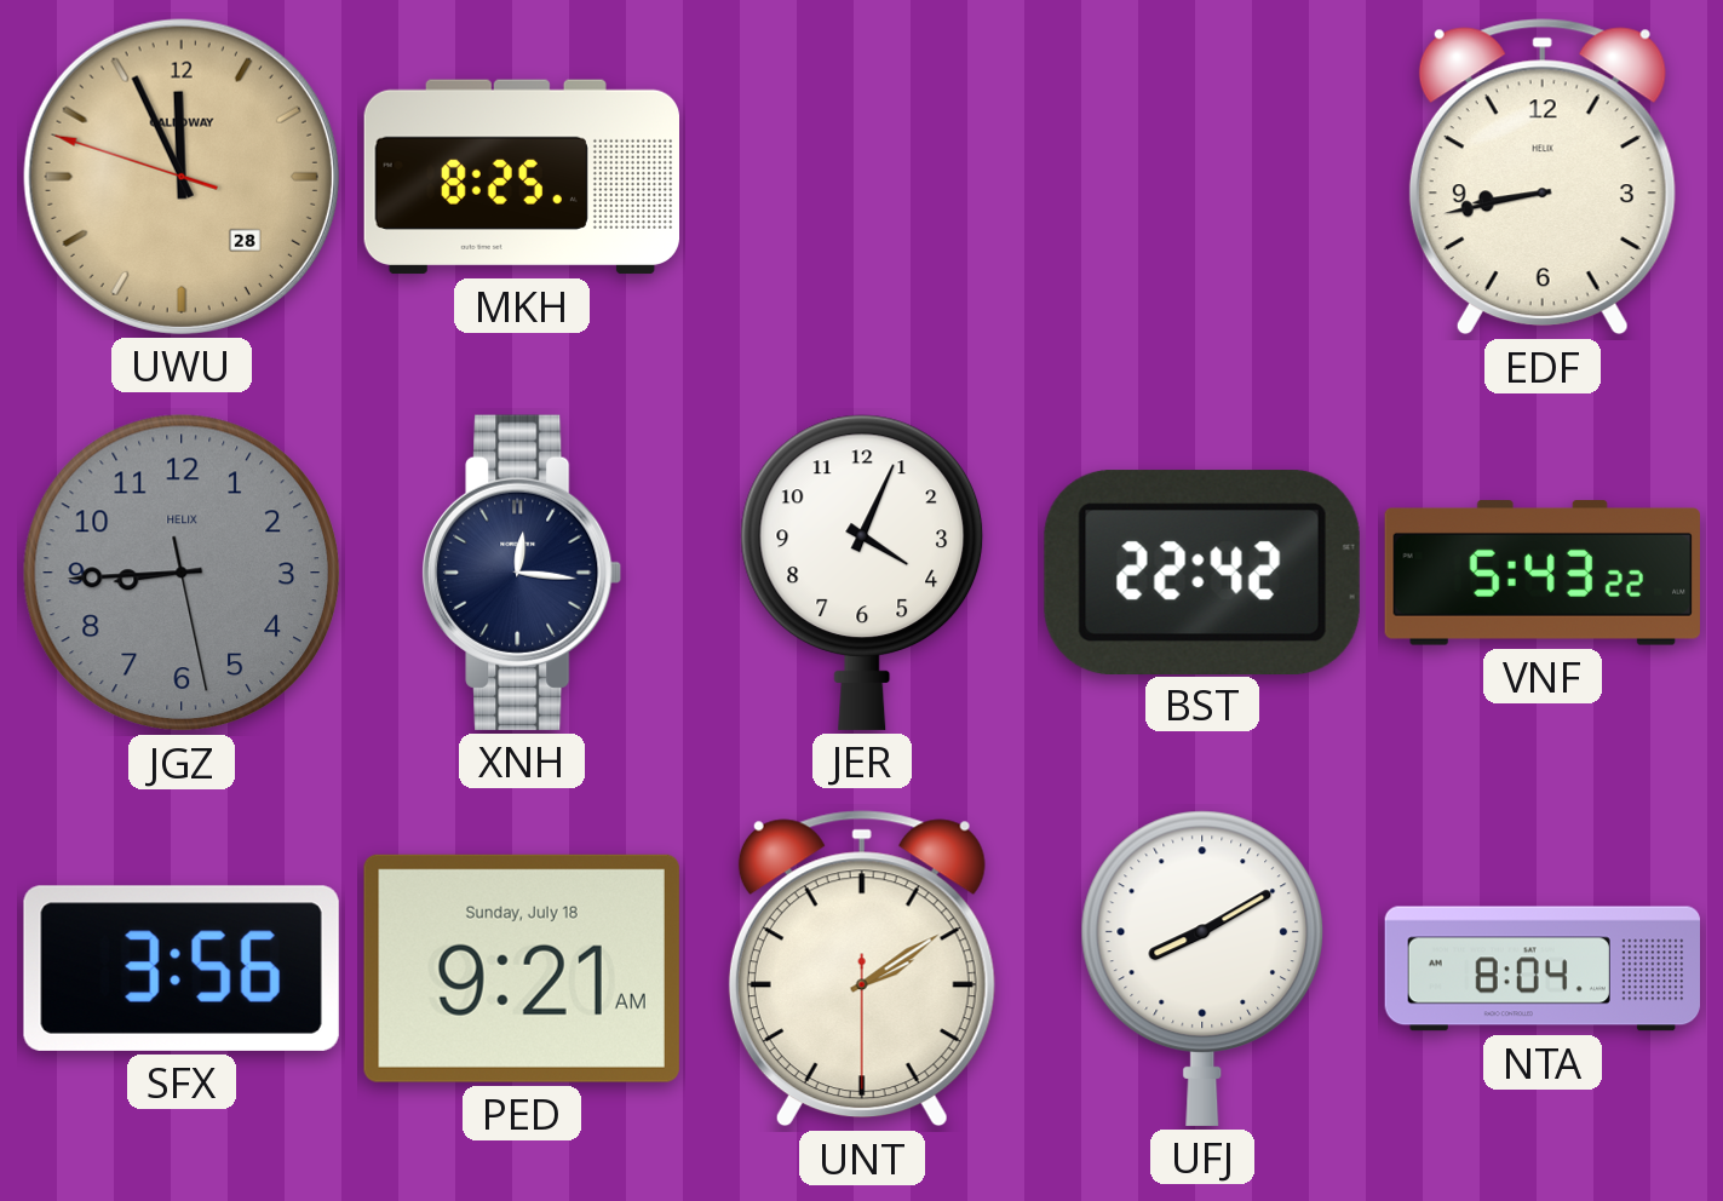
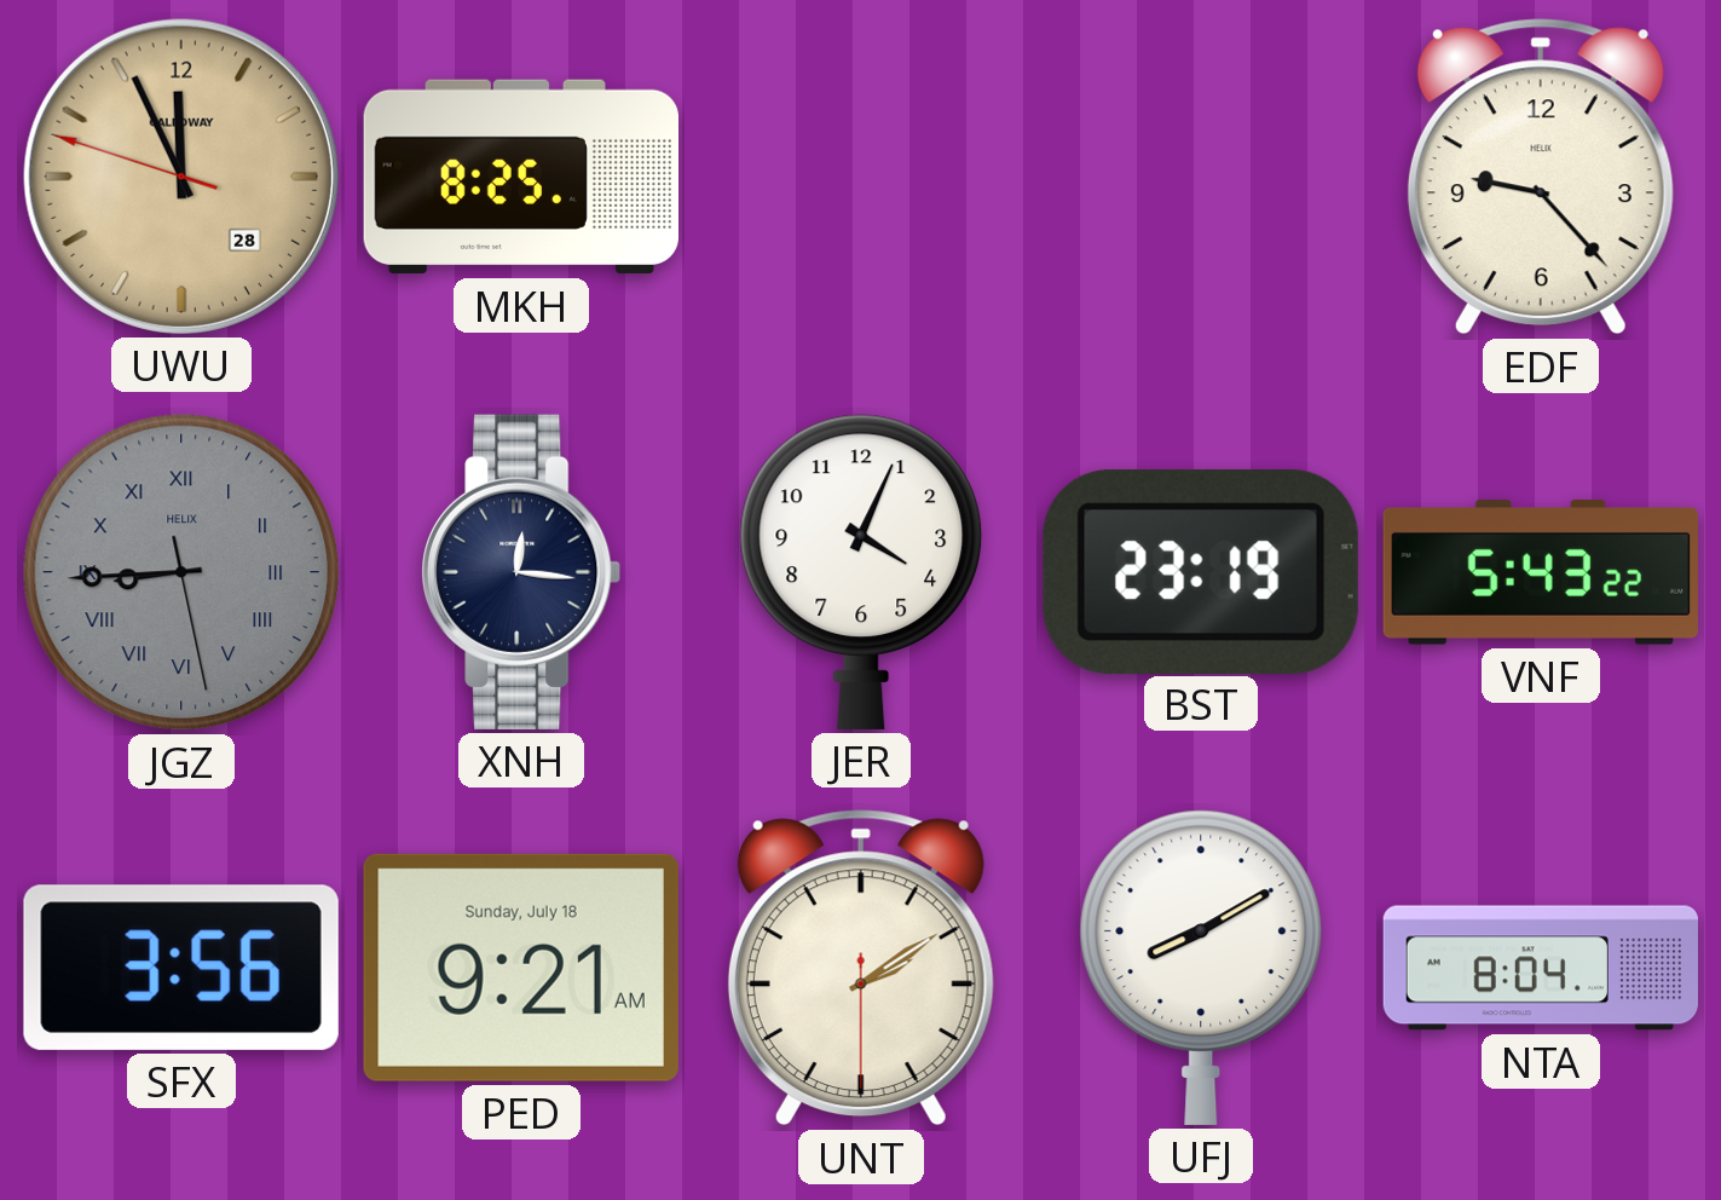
EDF: 8:43 -> 9:23
JGZ numerals: Arabic -> Roman
BST: 22:42 -> 23:19
